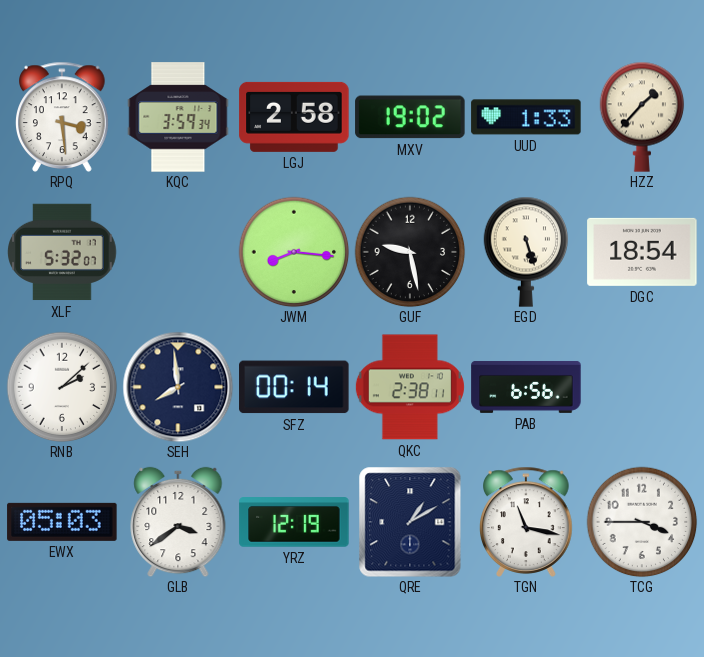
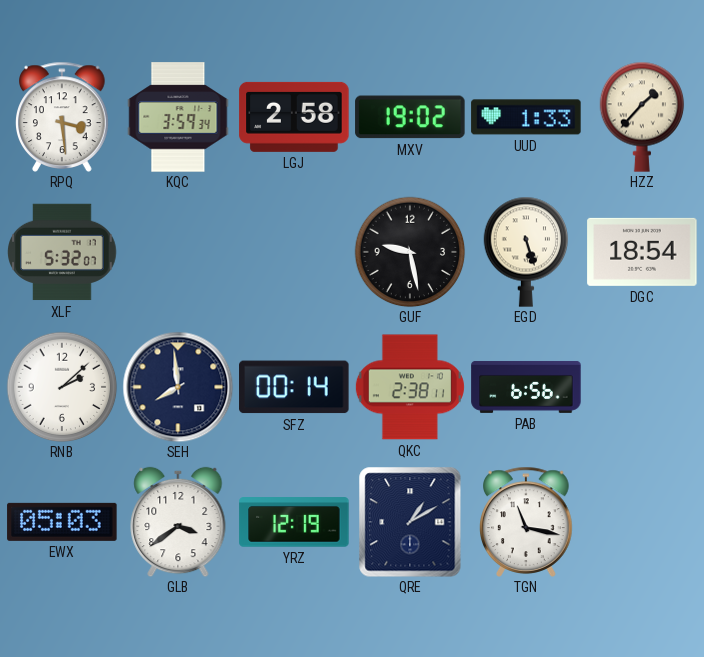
JWM: 8:16 -> none
TCG: 3:45 -> none
